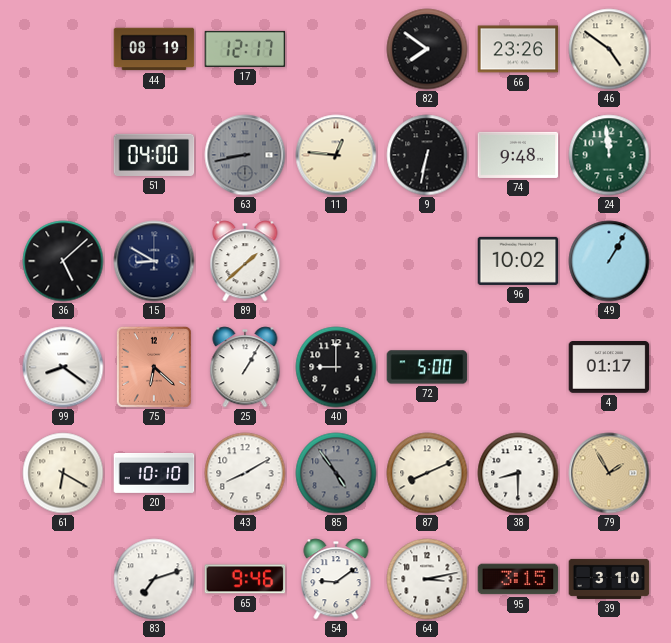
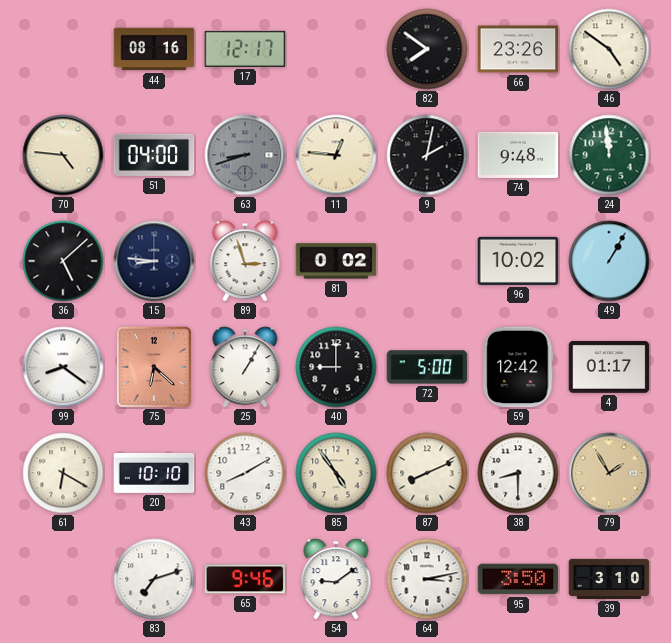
44: 08:19 -> 08:16
70: none -> 4:46
63: 8:43 -> 8:42
9: 6:32 -> 2:02
15: 8:50 -> 8:46
89: 1:38 -> 2:57
81: none -> 0:02
59: none -> 12:42
85 dial: grey -> cream
95: 3:15 -> 3:50
